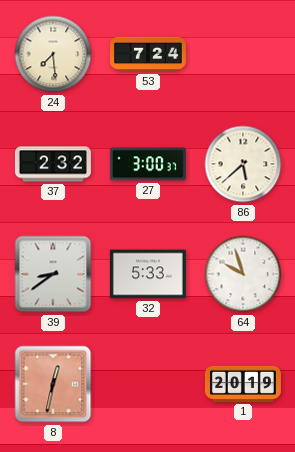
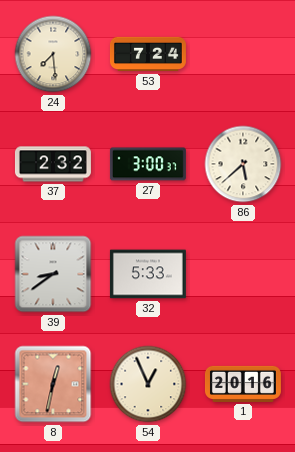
64: 9:57 -> none
54: none -> 12:56
1: 20:19 -> 20:16
